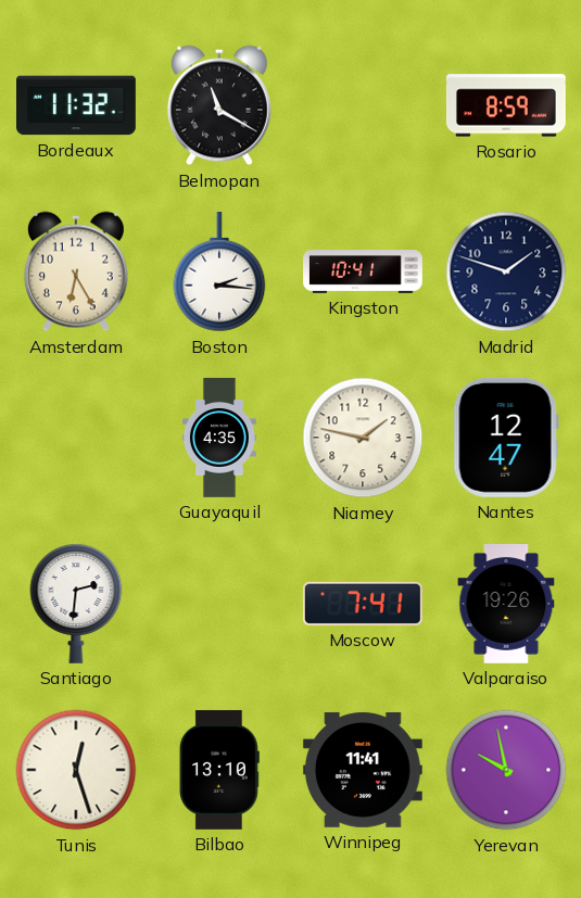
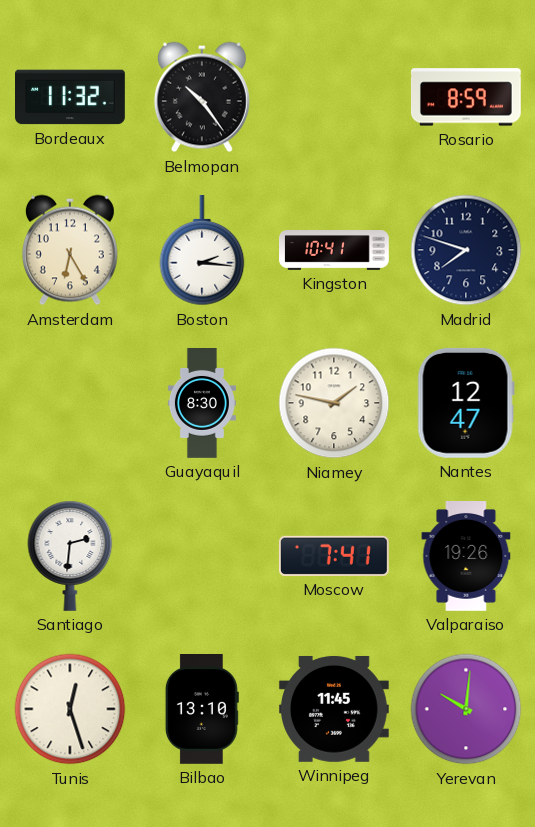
Belmopan: 11:20 -> 10:24
Madrid: 1:48 -> 7:48
Guayaquil: 4:35 -> 8:30
Winnipeg: 11:41 -> 11:45
Yerevan: 9:58 -> 10:01
